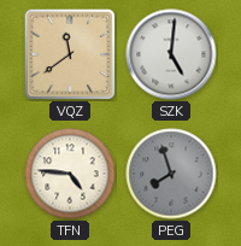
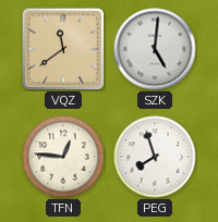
TFN: 4:46 -> 12:46
PEG dial: grey -> white
